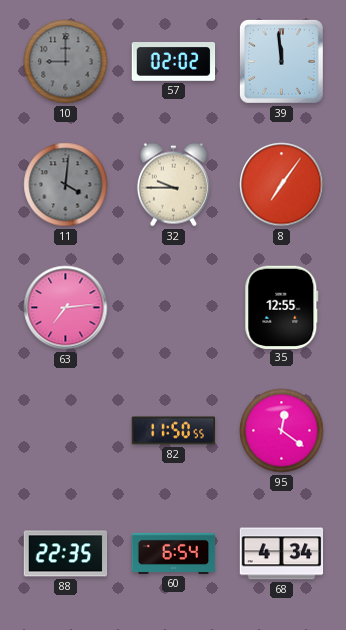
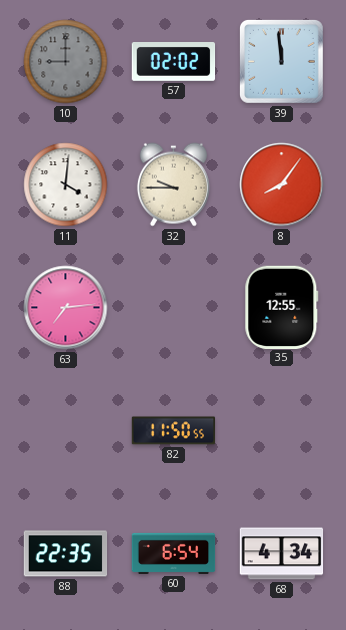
11 dial: grey -> white
8: 7:06 -> 8:06
95: 12:21 -> none
